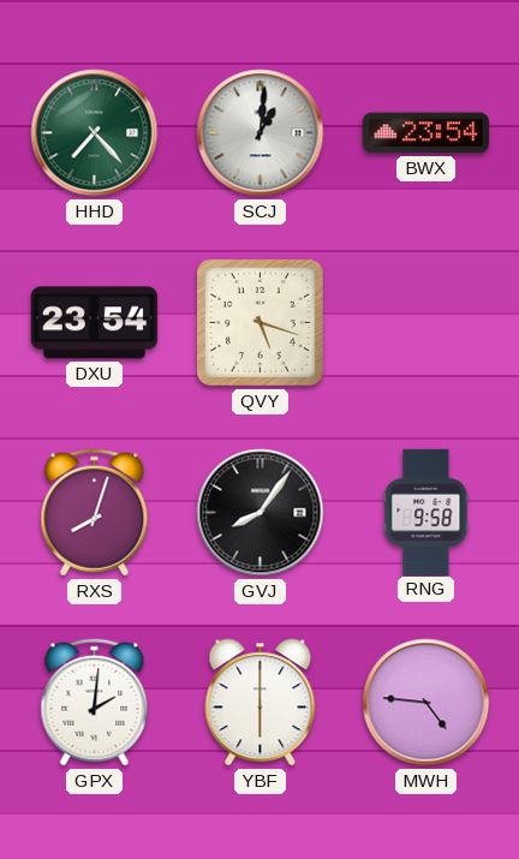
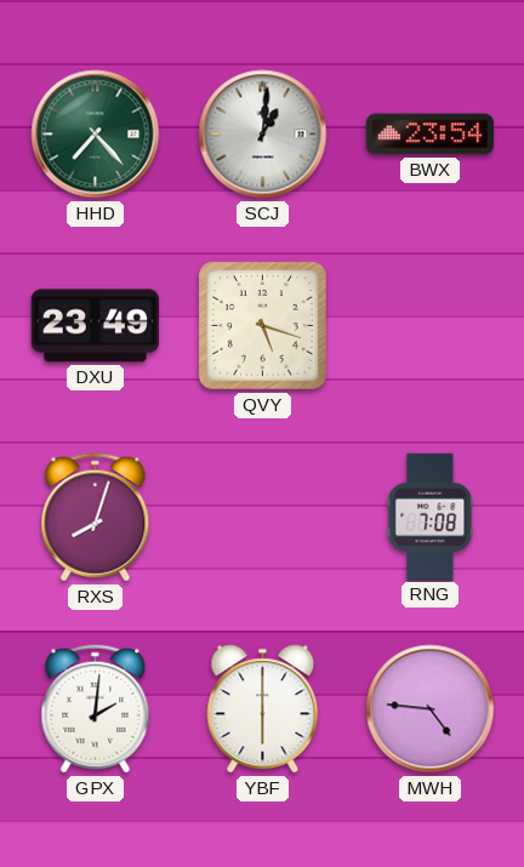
DXU: 23:54 -> 23:49
GVJ: 8:06 -> none
RNG: 9:58 -> 7:08
